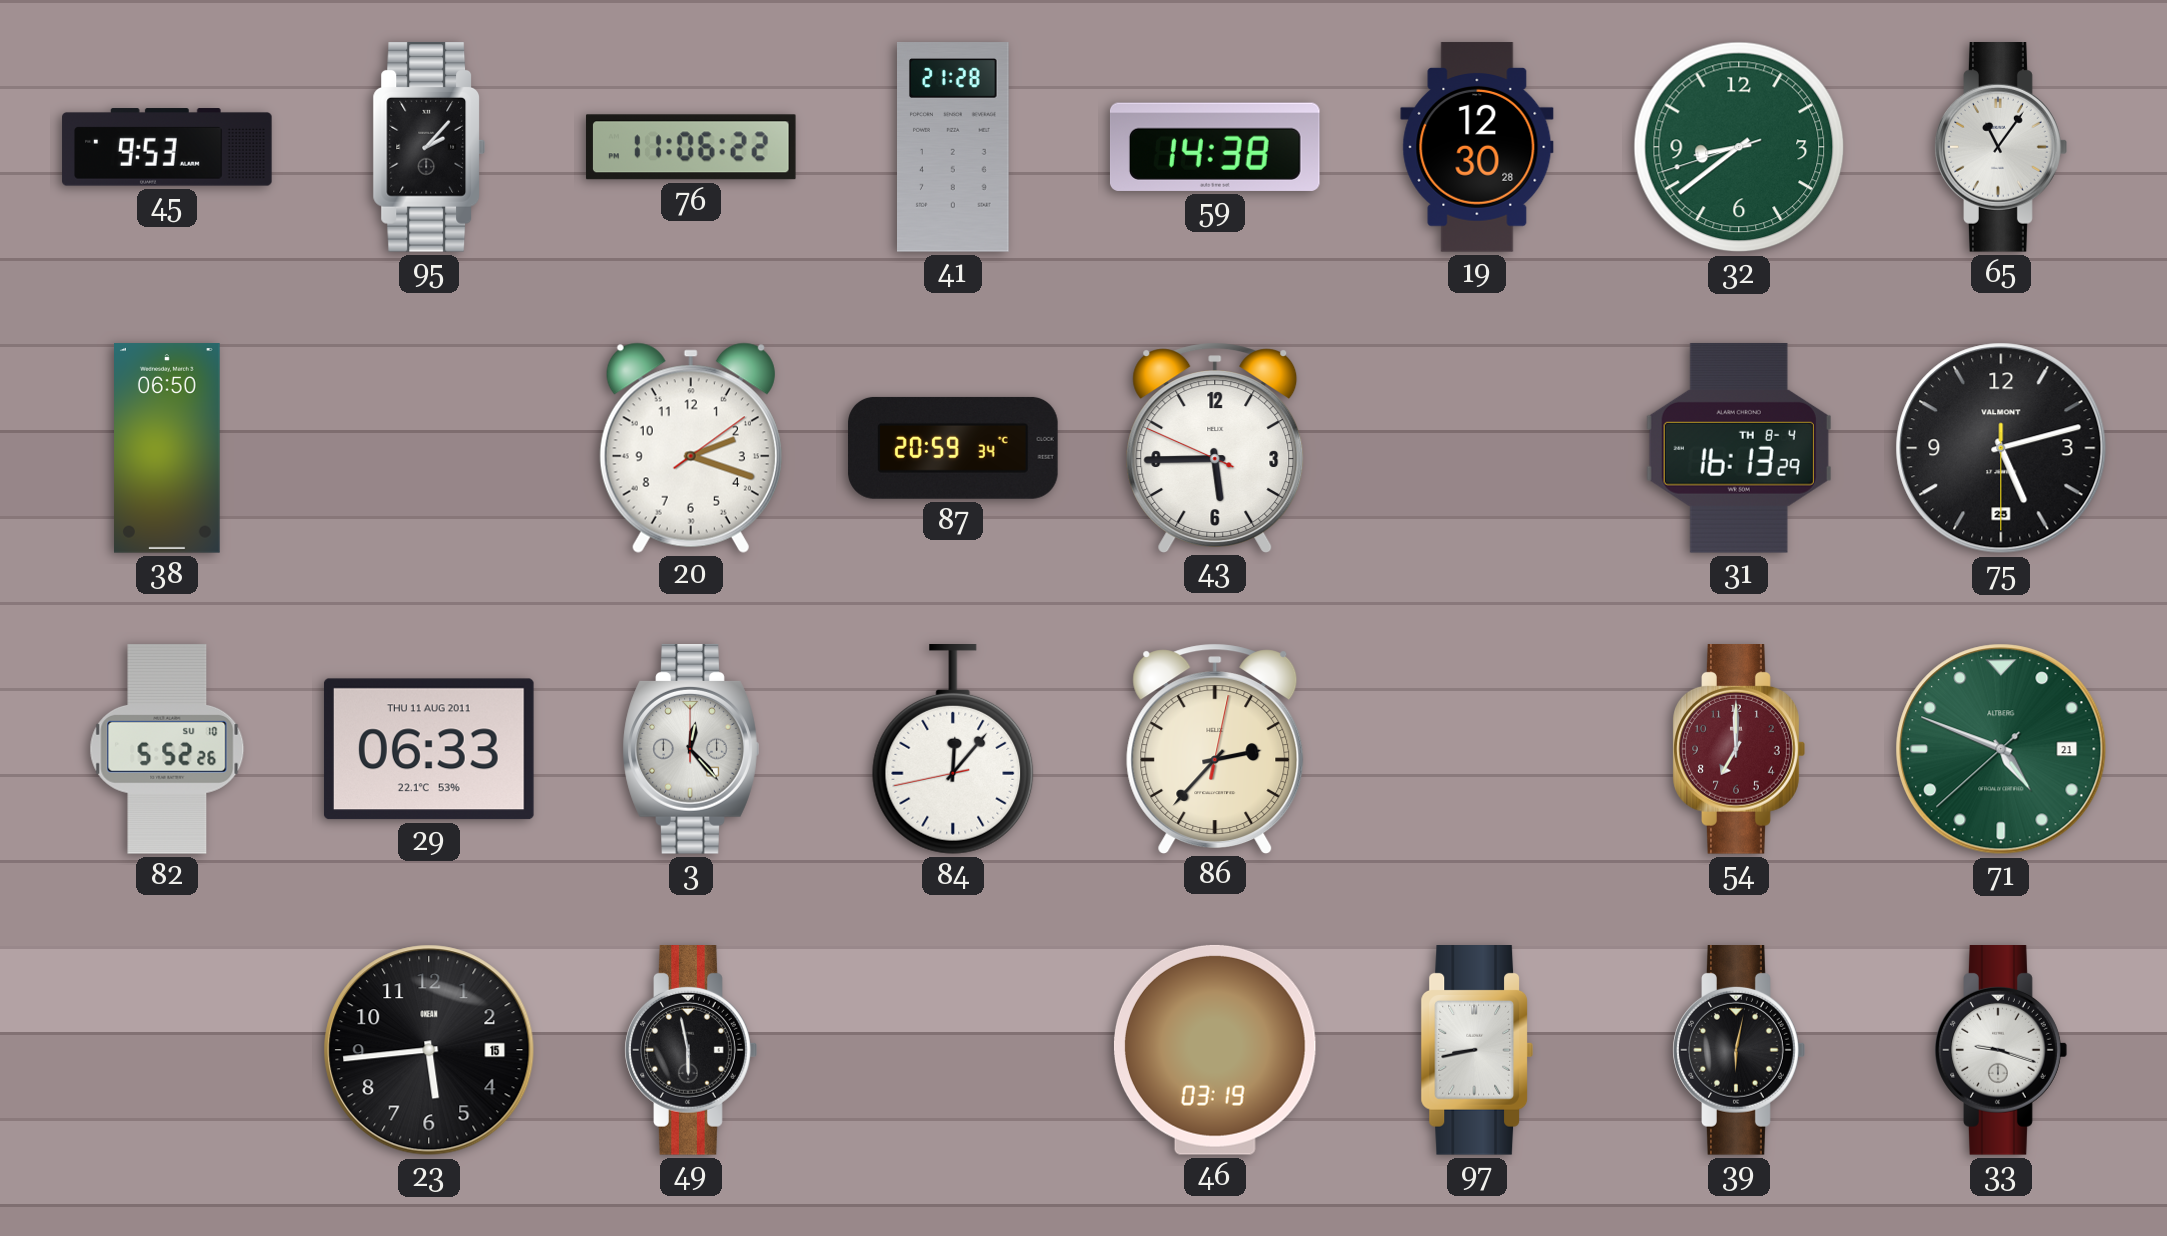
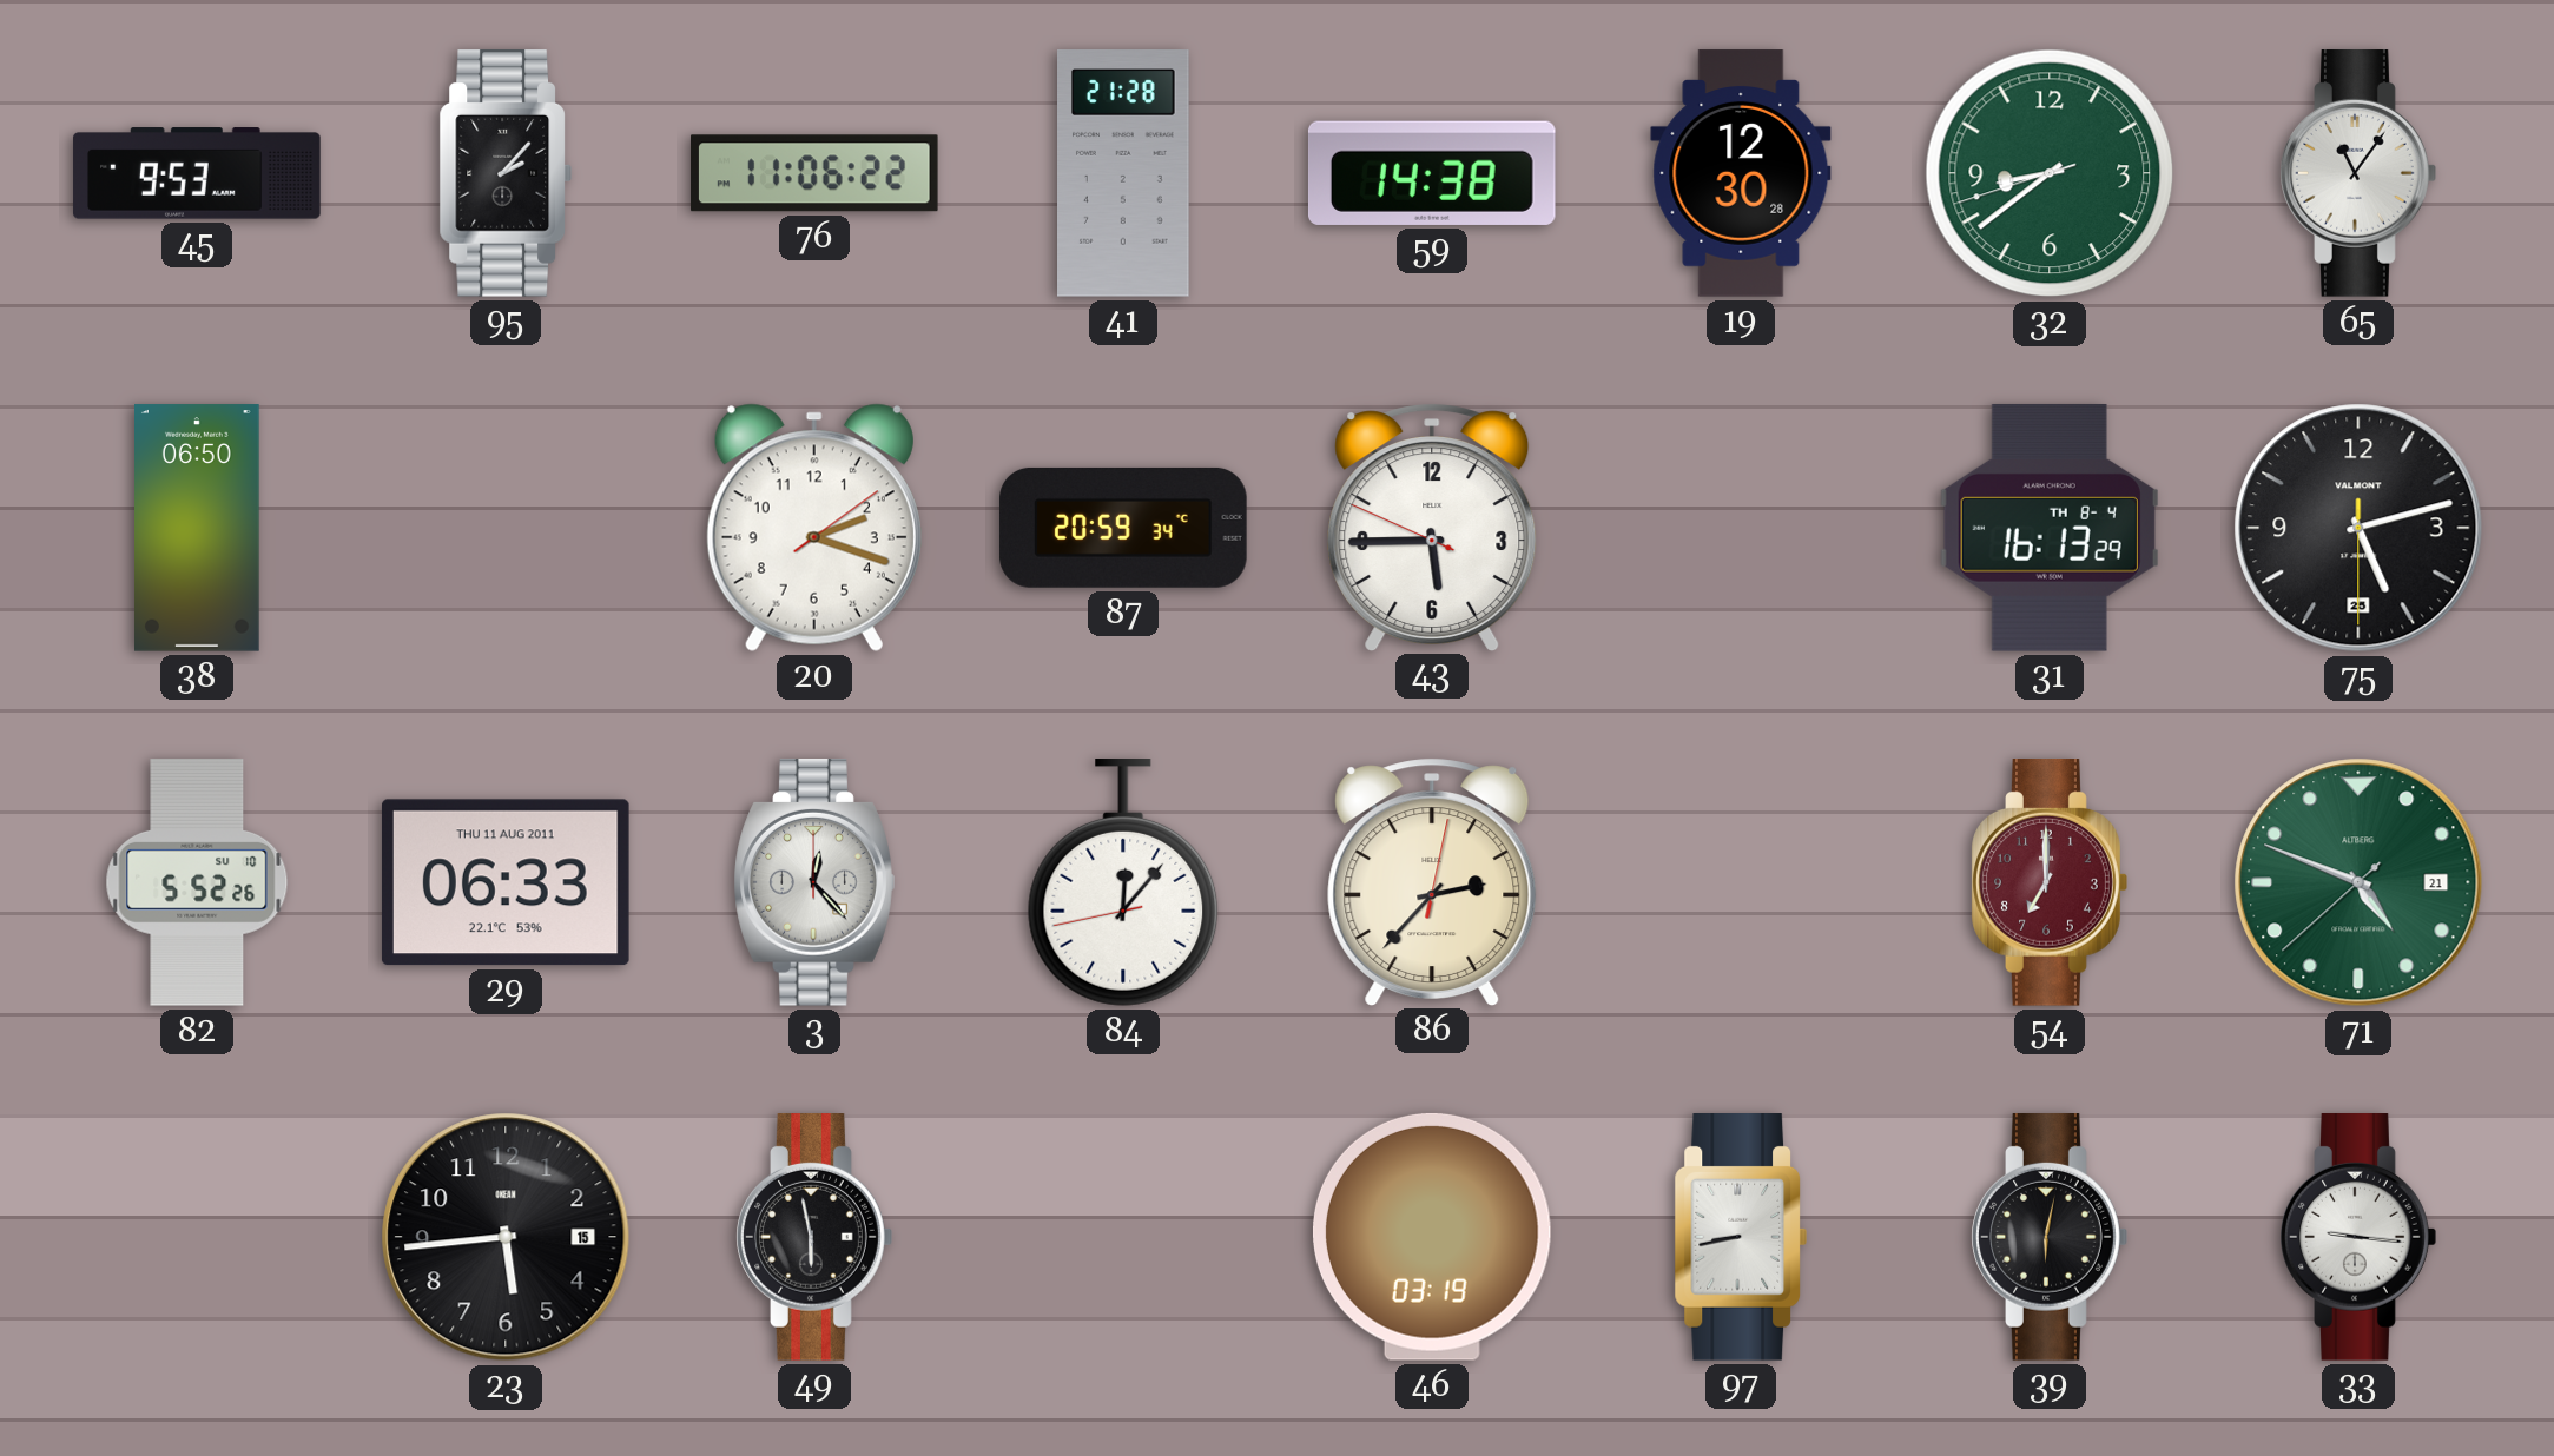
33: 9:18 -> 9:16
